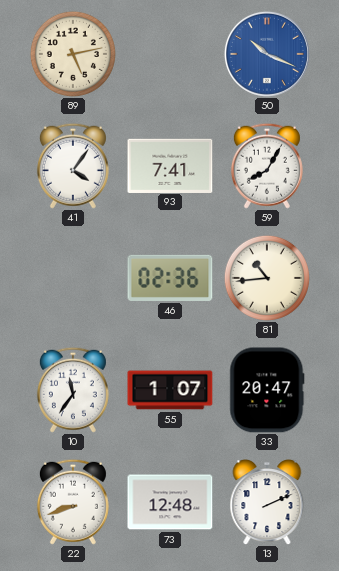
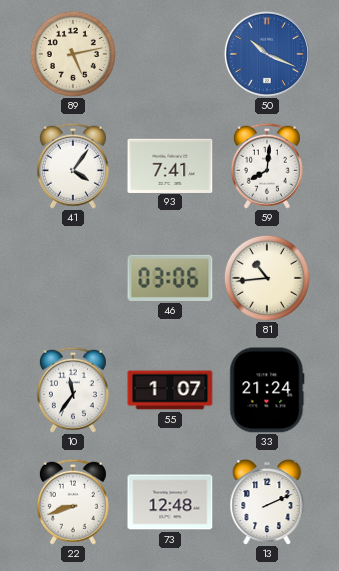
59: 8:05 -> 8:01
46: 02:36 -> 03:06
33: 20:47 -> 21:24
